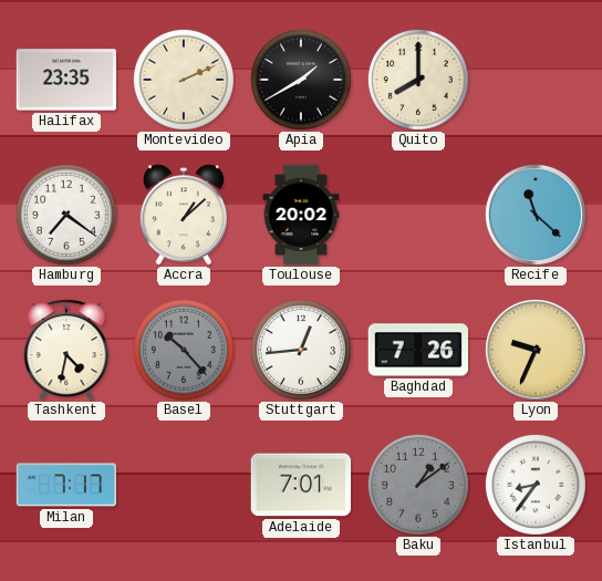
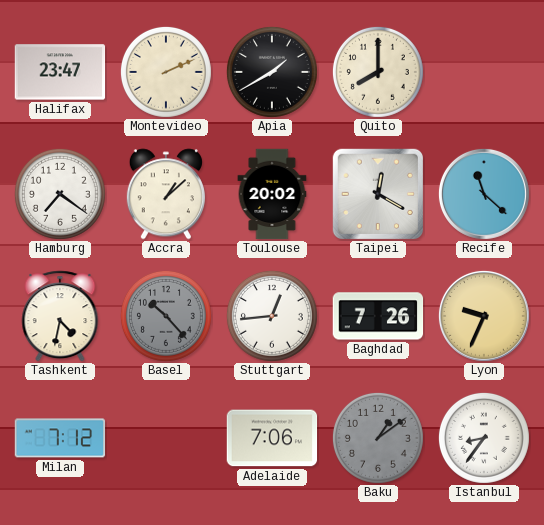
Halifax: 23:35 -> 23:47
Taipei: none -> 12:20
Milan: 7:17 -> 7:12
Adelaide: 7:01 -> 7:06
